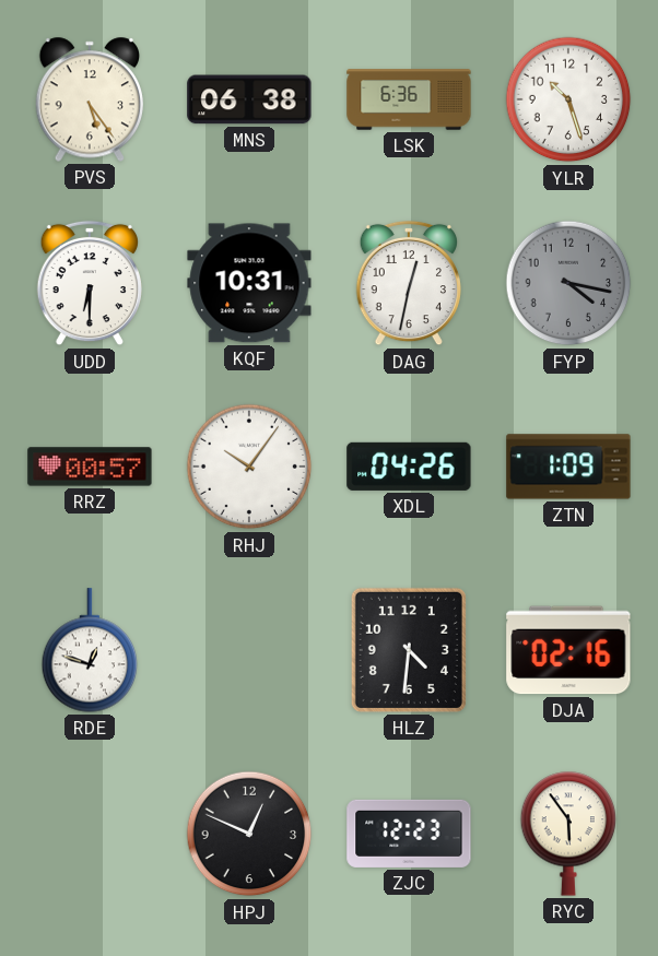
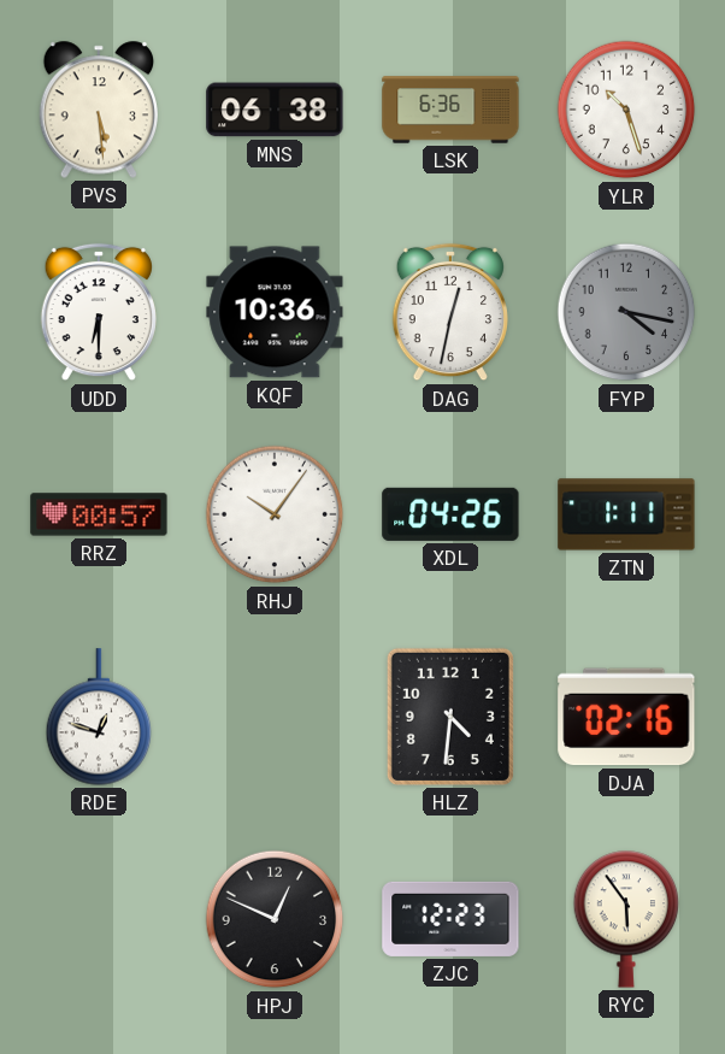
PVS: 5:24 -> 5:29
KQF: 10:31 -> 10:36
ZTN: 1:09 -> 1:11
